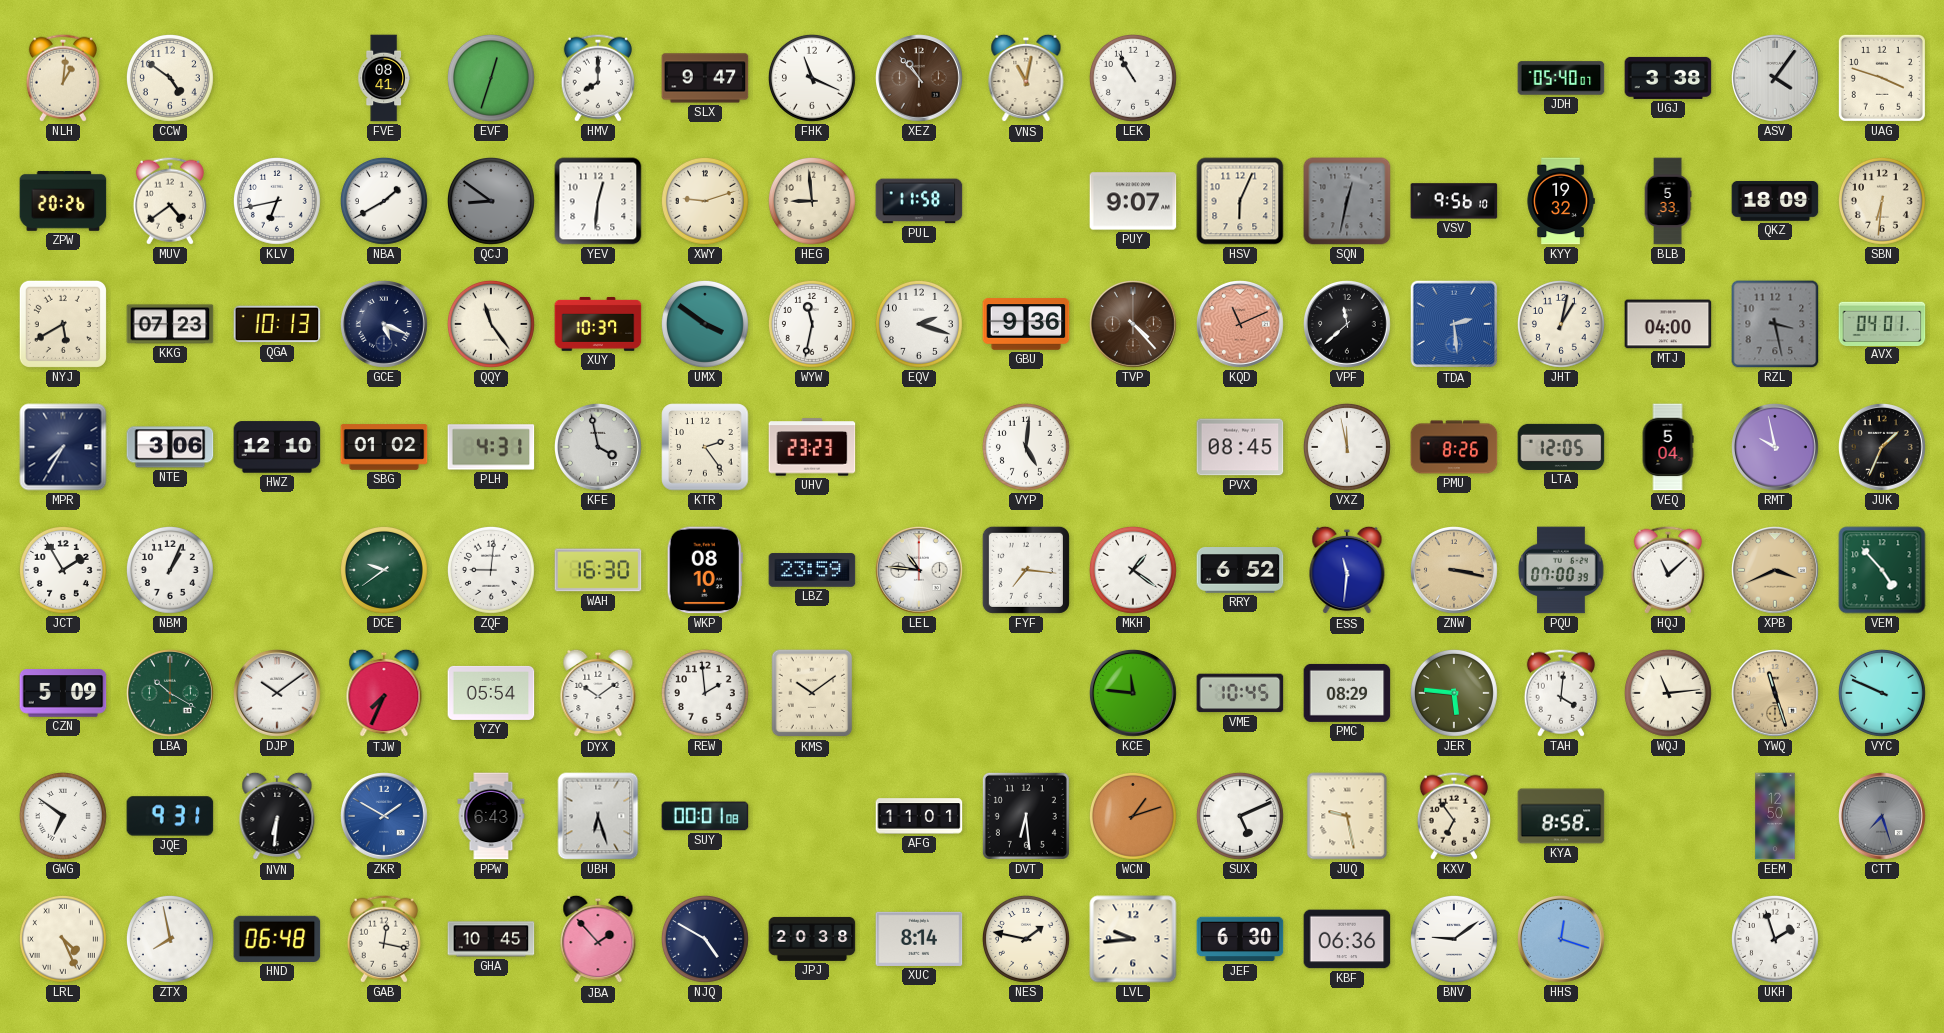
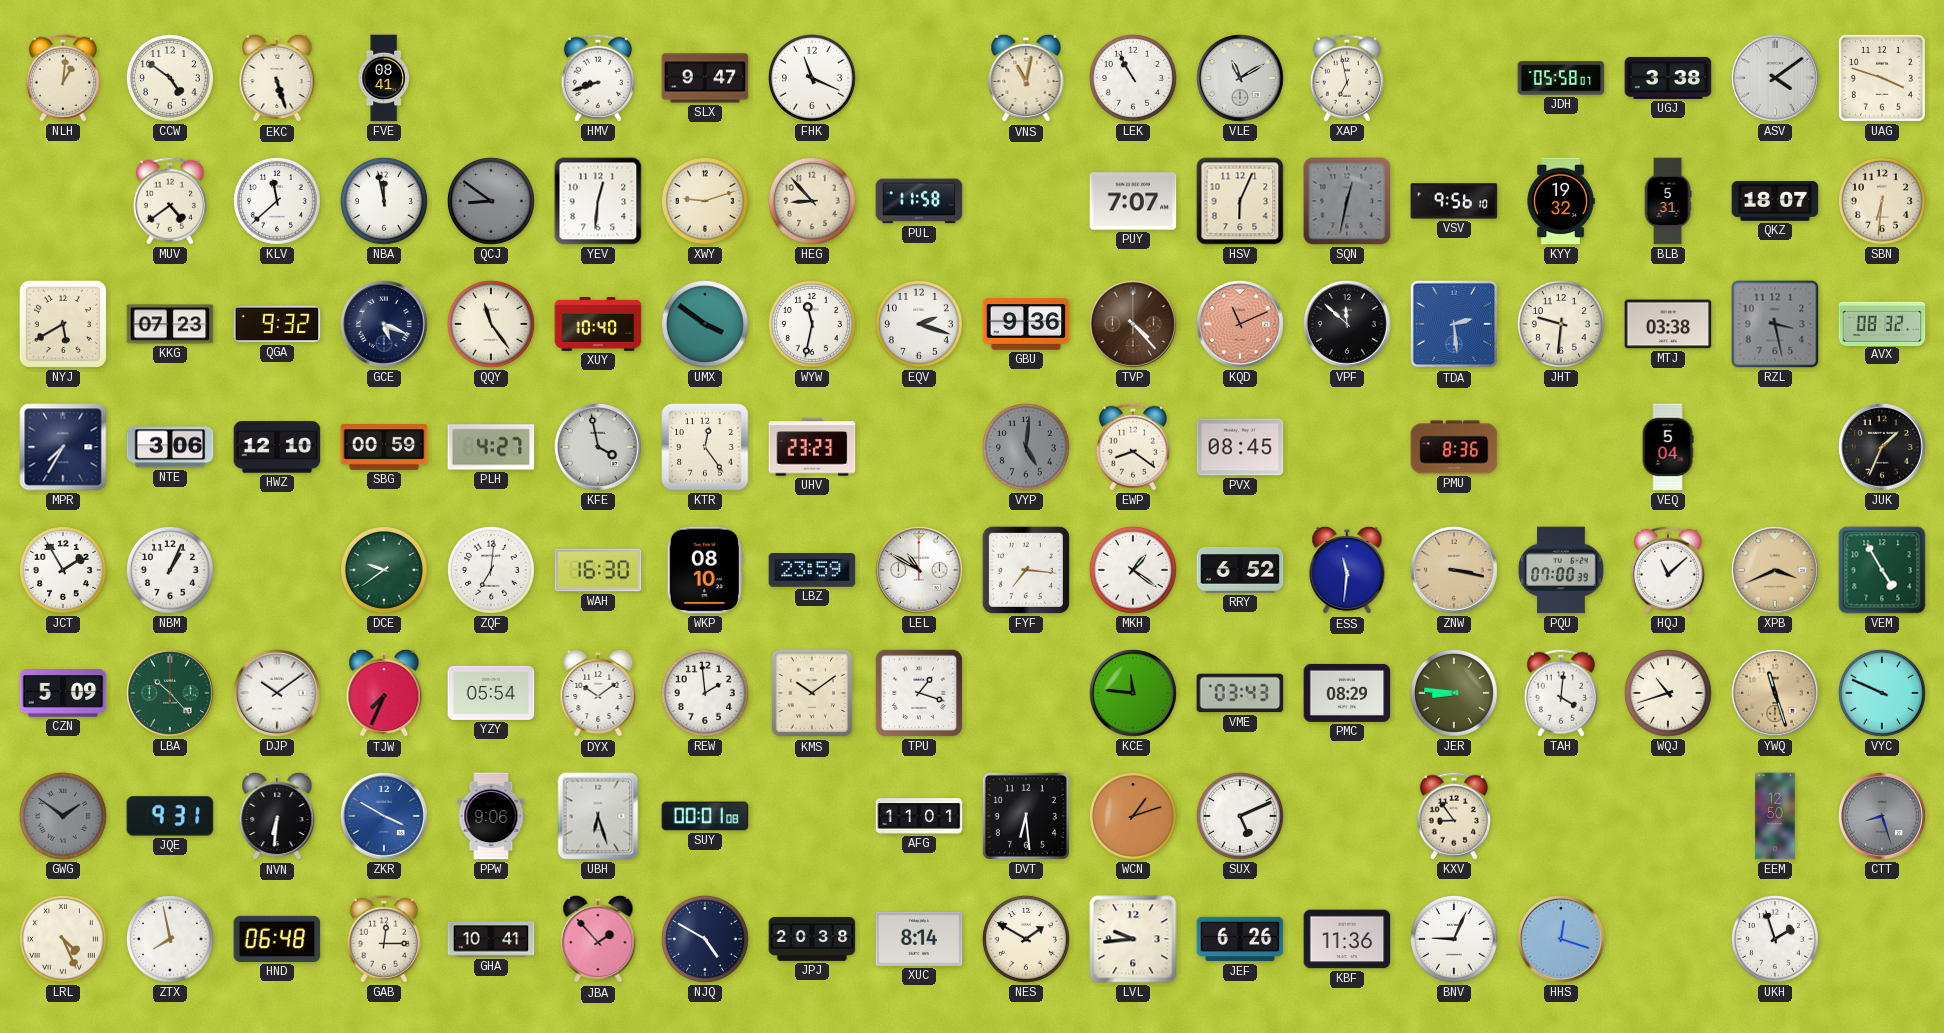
EKC: none -> 5:27
EVF: 12:33 -> none
HMV: 8:00 -> 8:42
XEZ: 10:53 -> none
VLE: none -> 11:10
XAP: none -> 6:58
JDH: 05:40 -> 05:58
ASV: 4:06 -> 4:09
ZPW: 20:26 -> none
KLV: 6:43 -> 11:38
NBA: 1:40 -> 11:58
HEG: 8:59 -> 8:53
PUY: 9:07 -> 7:07
BLB: 5:33 -> 5:31
QKZ: 18:09 -> 18:07
QGA: 10:13 -> 9:32
XUY: 10:37 -> 10:40
VPF: 11:38 -> 11:52
JHT: 1:02 -> 9:31
MTJ: 04:00 -> 03:38
AVX: 04:01 -> 08:32
SBG: 01:02 -> 00:59
PLH: 4:31 -> 4:27
KTR: 2:24 -> 12:24
VYP dial: white -> grey
EWP: none -> 8:21
VXZ: 11:58 -> none
PMU: 8:26 -> 8:36
LTA: 12:05 -> none
RMT: 9:58 -> none
ZQF: 9:01 -> 7:01
LEL: 10:46 -> 10:50
VEM: 4:53 -> 4:55
LBA: 10:20 -> 10:23
TPU: none -> 1:18
VME: 10:45 -> 03:43
JER: 5:46 -> 8:46
WQJ: 11:14 -> 10:42
GWG: 6:51 -> 1:51
GWG dial: white -> grey
ZKR: 1:50 -> 3:50
PPW: 6:43 -> 9:06
JUQ: 9:28 -> none
KXV: 6:54 -> 8:54
KYA: 8:58 -> none
CTT: 7:27 -> 8:27
GAB: 12:17 -> 12:15
GHA: 10:45 -> 10:41
NES: 1:47 -> 1:50
JEF: 6:30 -> 6:26
KBF: 06:36 -> 11:36
BNV: 9:09 -> 9:04
